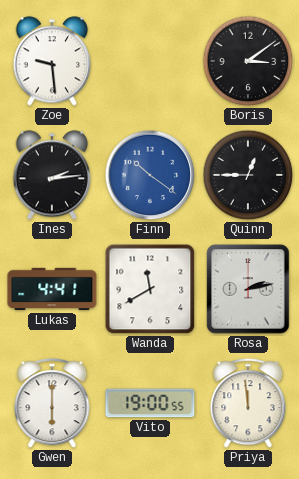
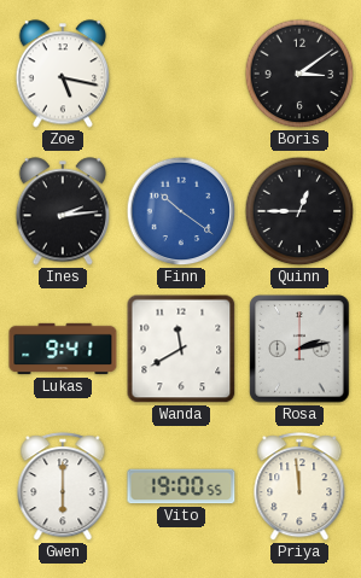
Zoe: 9:29 -> 5:17
Lukas: 4:41 -> 9:41
